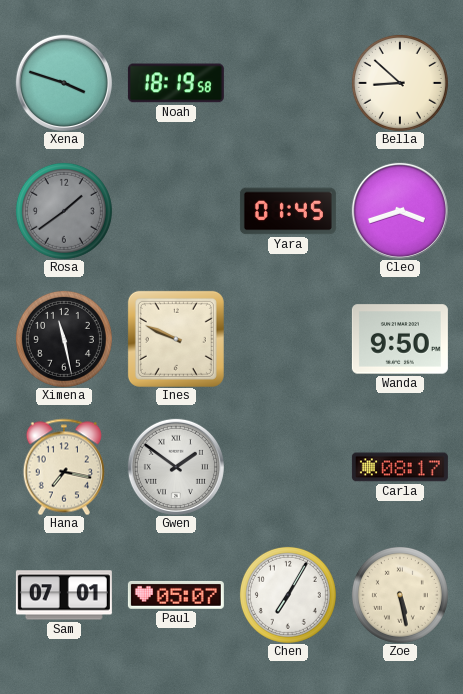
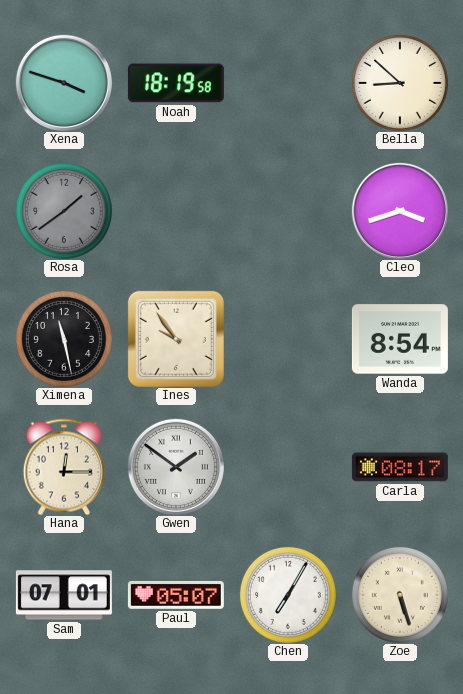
Yara: 01:45 -> none
Ines: 9:49 -> 9:54
Wanda: 9:50 -> 8:54
Hana: 7:17 -> 12:15
Zoe: 5:28 -> 5:27
